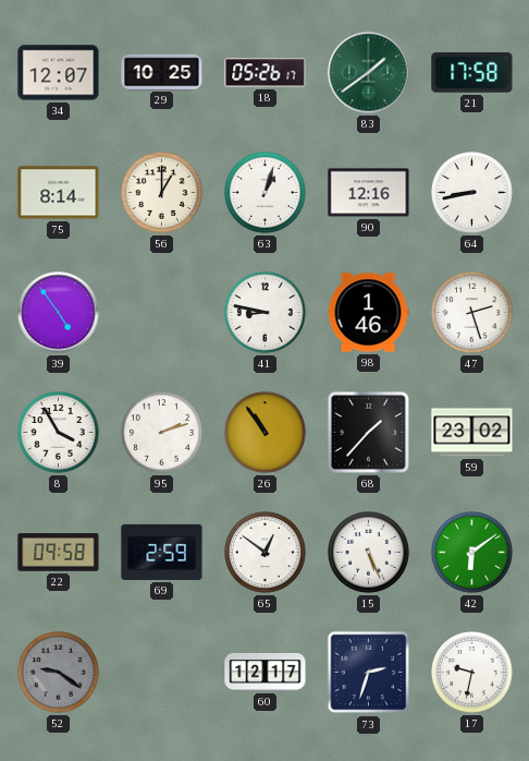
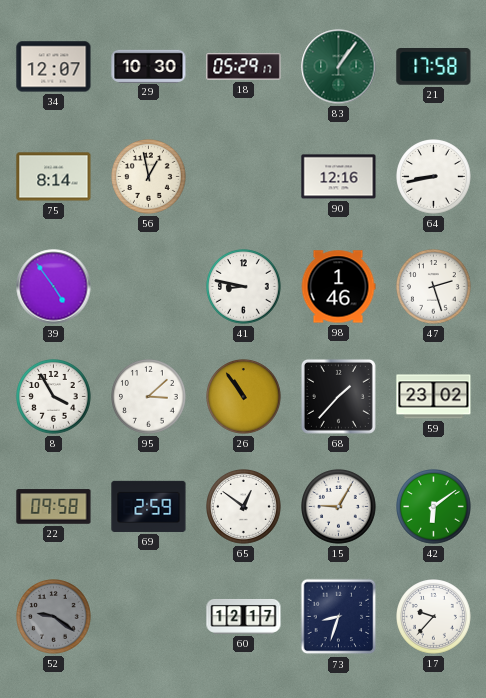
29: 10:25 -> 10:30
18: 05:26 -> 05:29
83: 1:39 -> 1:06
56: 1:00 -> 12:58
63: 1:03 -> none
95: 2:12 -> 3:08
15: 5:26 -> 9:05
73: 2:33 -> 8:33
17: 9:32 -> 9:37
